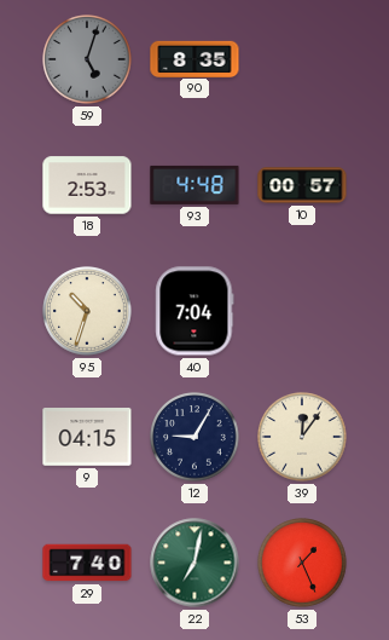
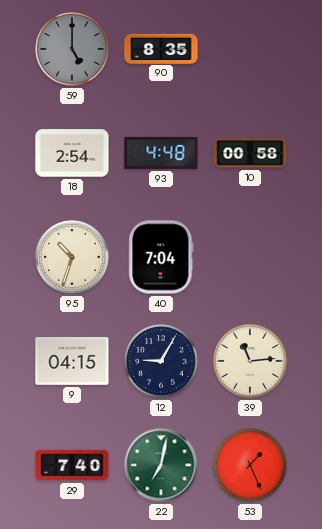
59: 5:03 -> 5:00
18: 2:53 -> 2:54
10: 00:57 -> 00:58
39: 12:06 -> 11:14
